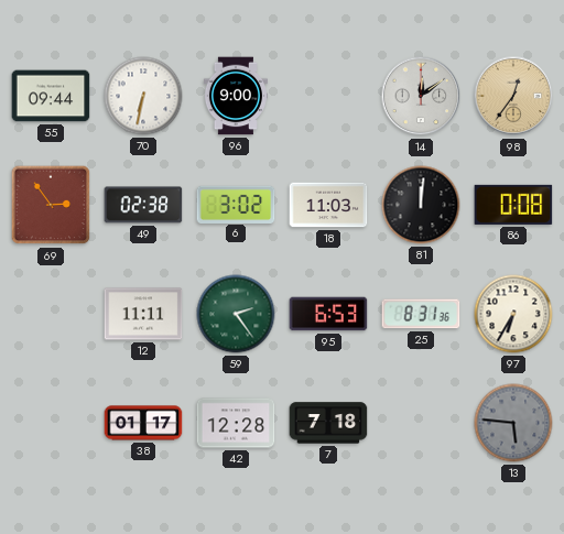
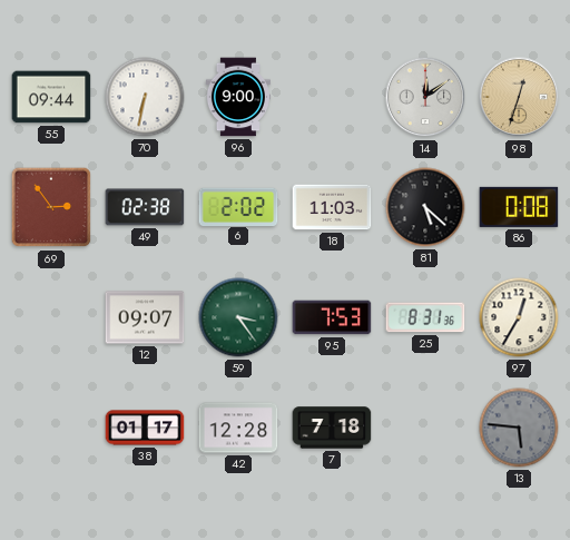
98: 12:36 -> 12:33
6: 3:02 -> 2:02
81: 12:01 -> 5:22
12: 11:11 -> 09:07
59: 2:24 -> 3:24
95: 6:53 -> 7:53
97: 6:35 -> 12:35
